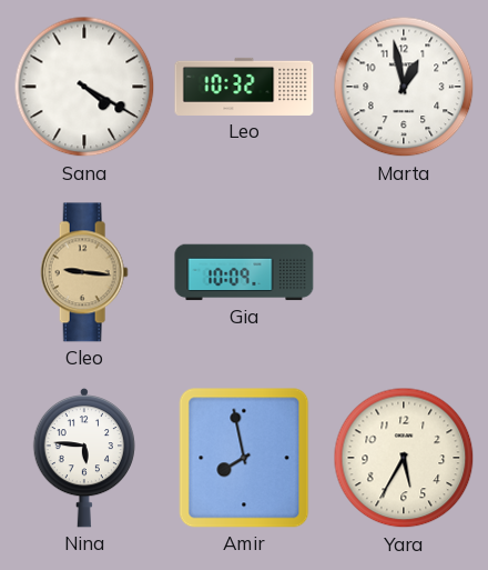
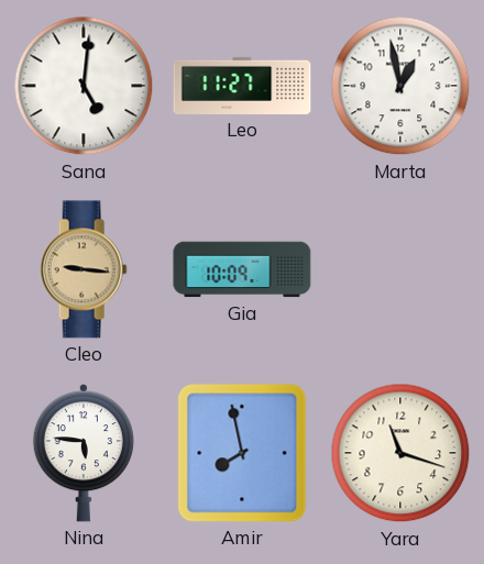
Sana: 4:20 -> 5:01
Leo: 10:32 -> 11:27
Yara: 5:35 -> 11:18
